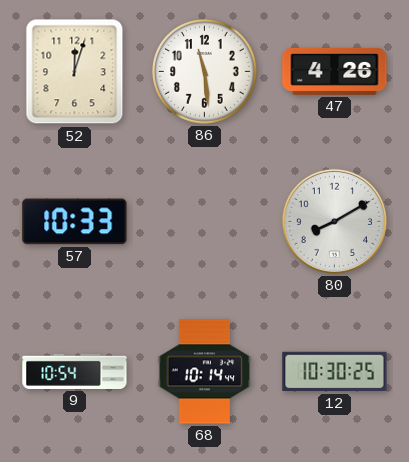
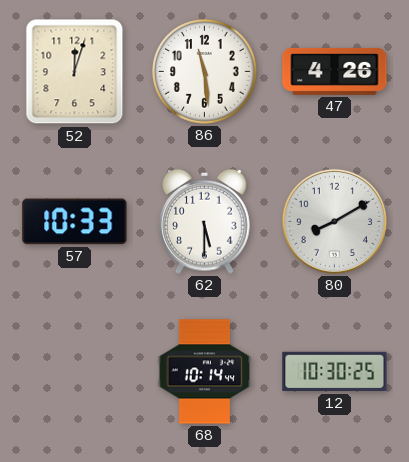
62: none -> 5:30
9: 10:54 -> none
